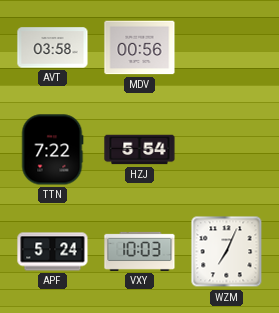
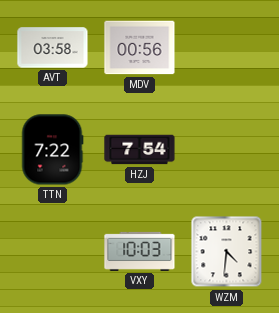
HZJ: 5:54 -> 7:54
APF: 5:24 -> none
WZM: 7:04 -> 4:31
